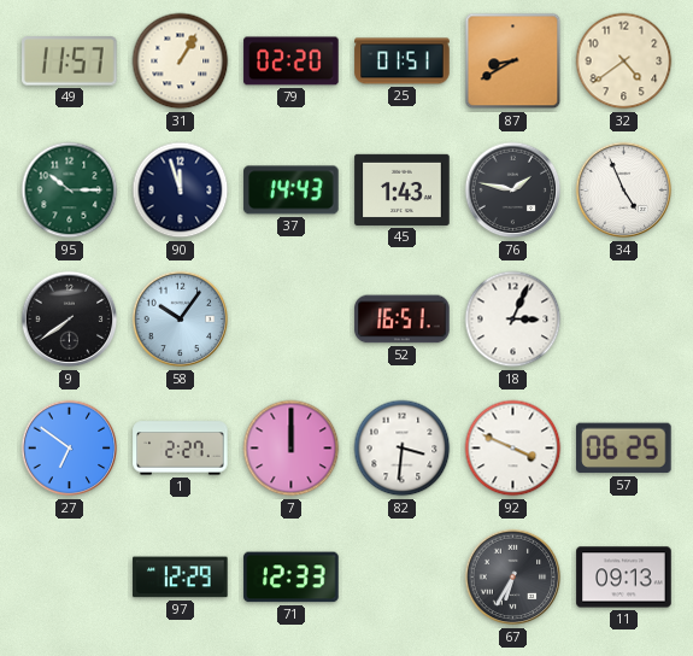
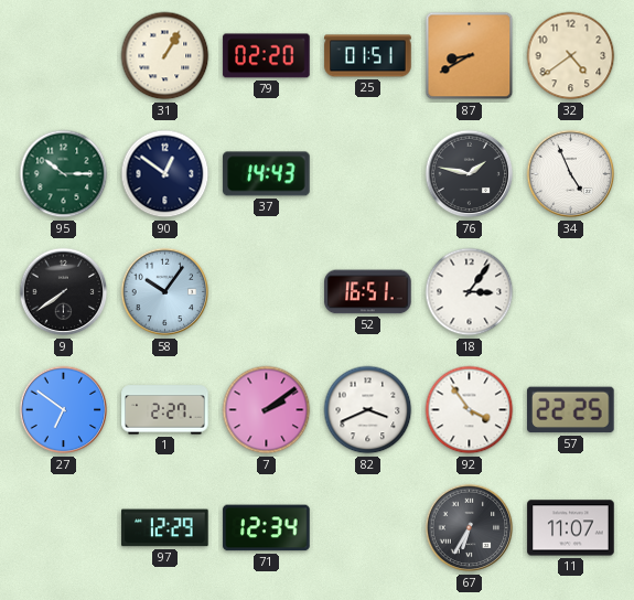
49: 11:57 -> none
90: 11:57 -> 12:51
45: 1:43 -> none
18: 3:04 -> 3:06
7: 12:00 -> 2:09
82: 3:31 -> 3:41
92: 3:49 -> 3:54
57: 06:25 -> 22:25
71: 12:33 -> 12:34
11: 09:13 -> 11:07
